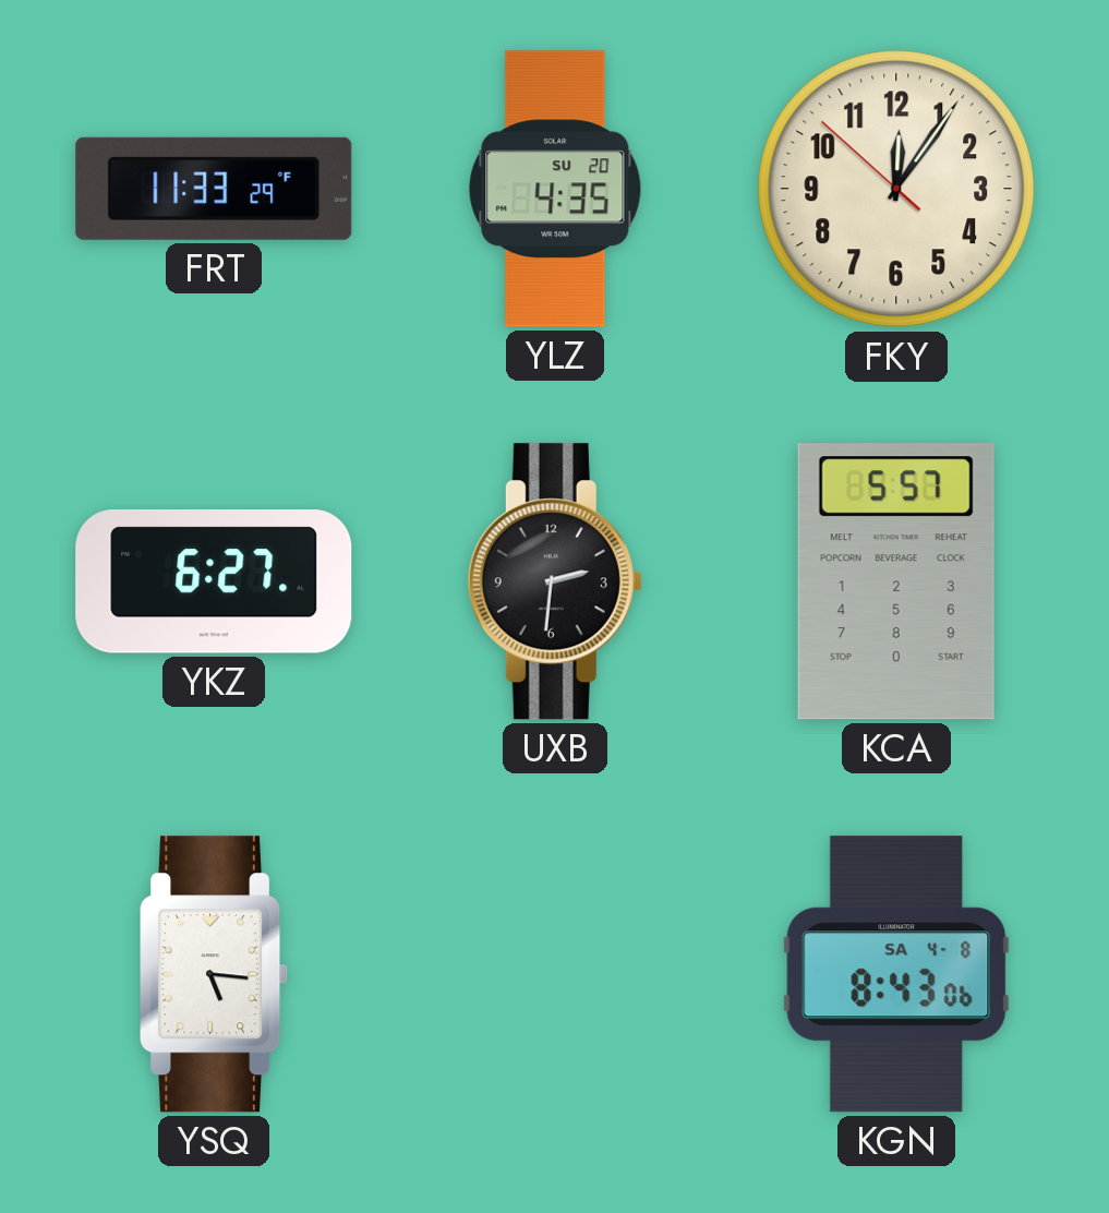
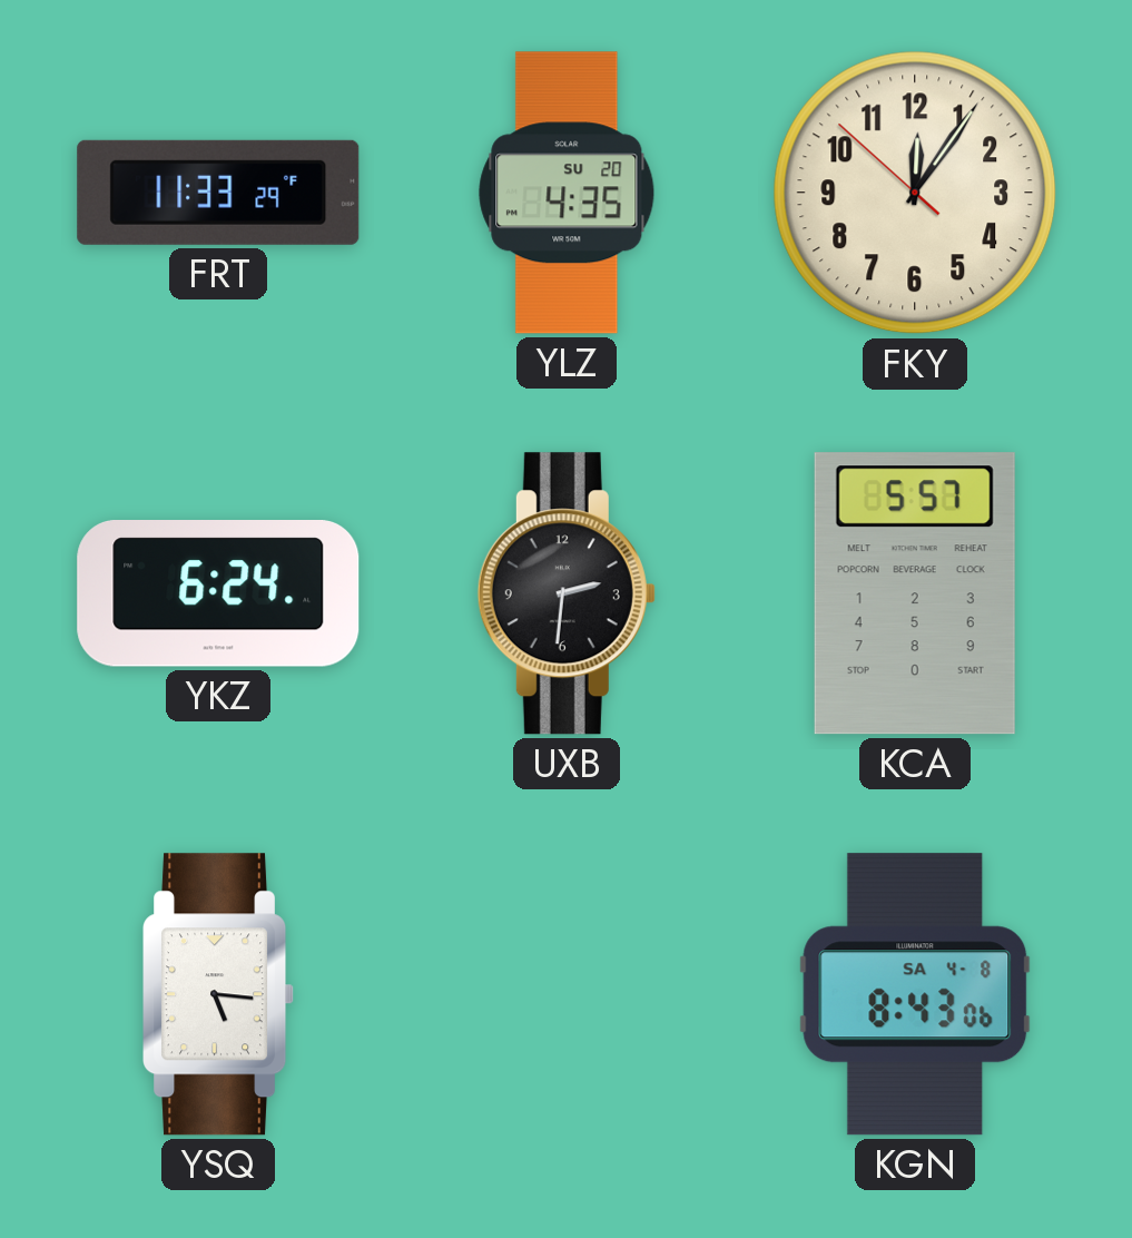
YKZ: 6:27 -> 6:24
